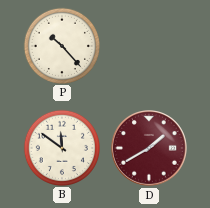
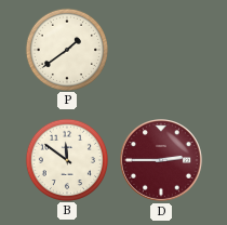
P: 10:23 -> 1:39
D: 1:40 -> 2:45
